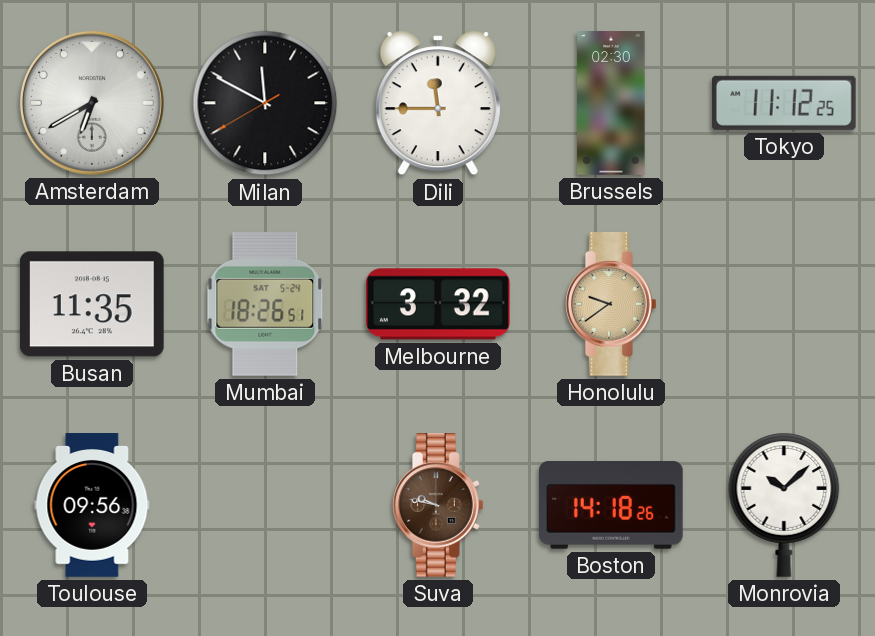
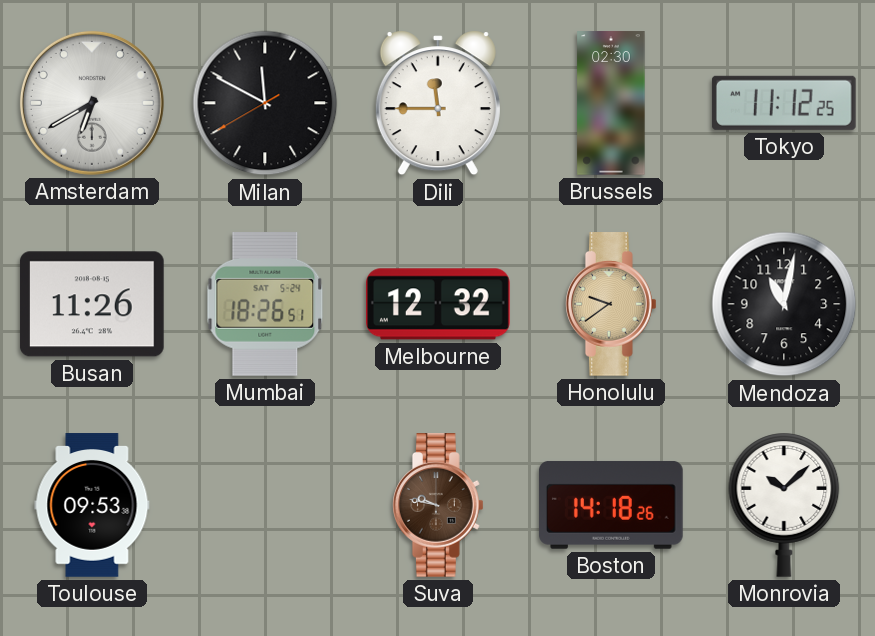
Busan: 11:35 -> 11:26
Melbourne: 3:32 -> 12:32
Mendoza: none -> 11:02
Toulouse: 09:56 -> 09:53
